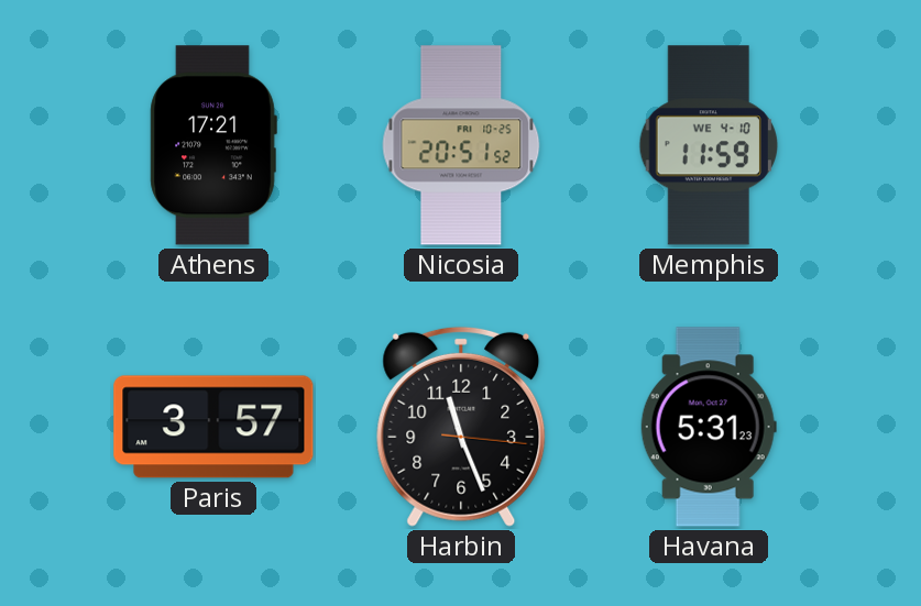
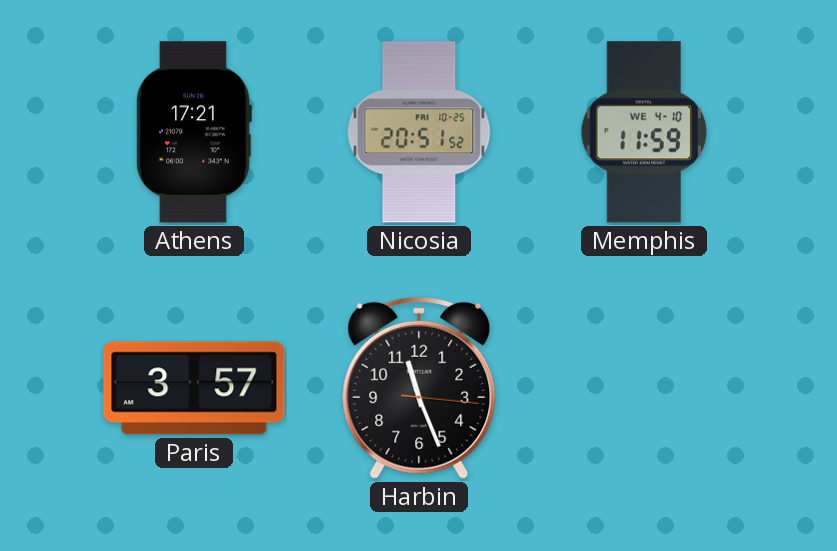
Havana: 5:31 -> none
